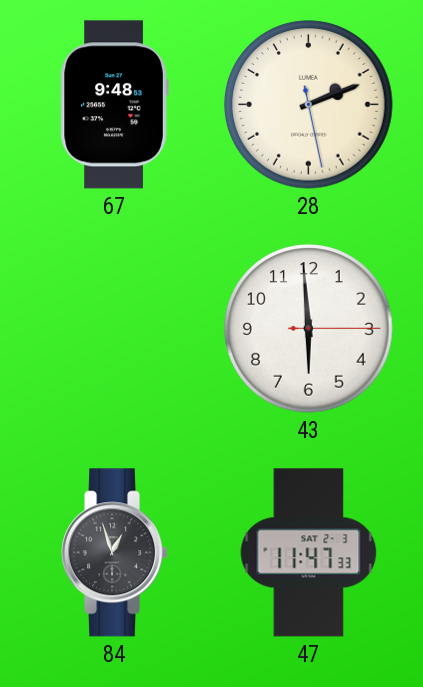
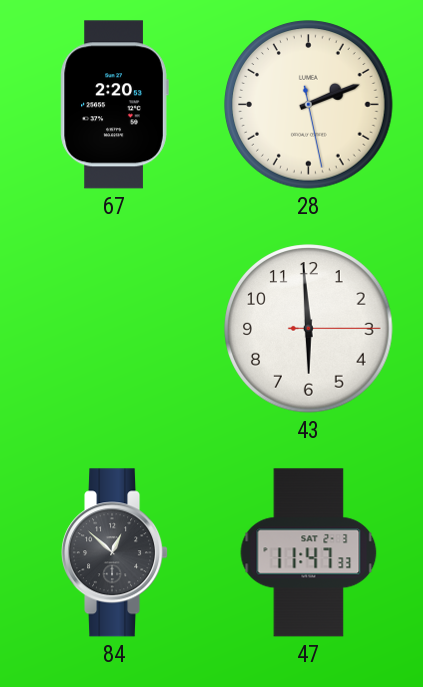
67: 9:48 -> 2:20
84: 12:57 -> 12:52
